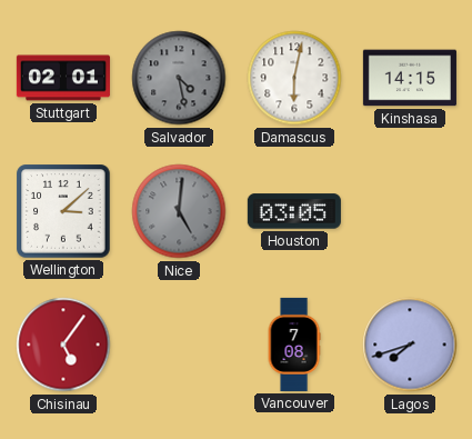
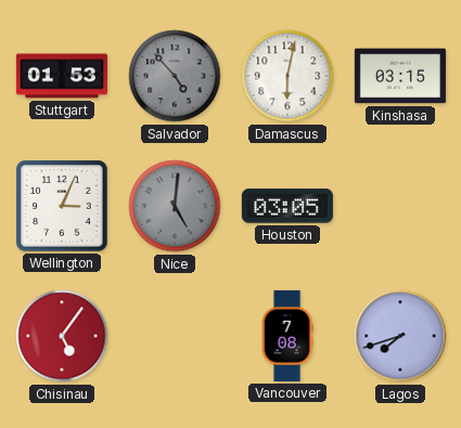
Stuttgart: 02:01 -> 01:53
Salvador: 4:28 -> 4:53
Kinshasa: 14:15 -> 03:15
Wellington: 3:08 -> 3:04
